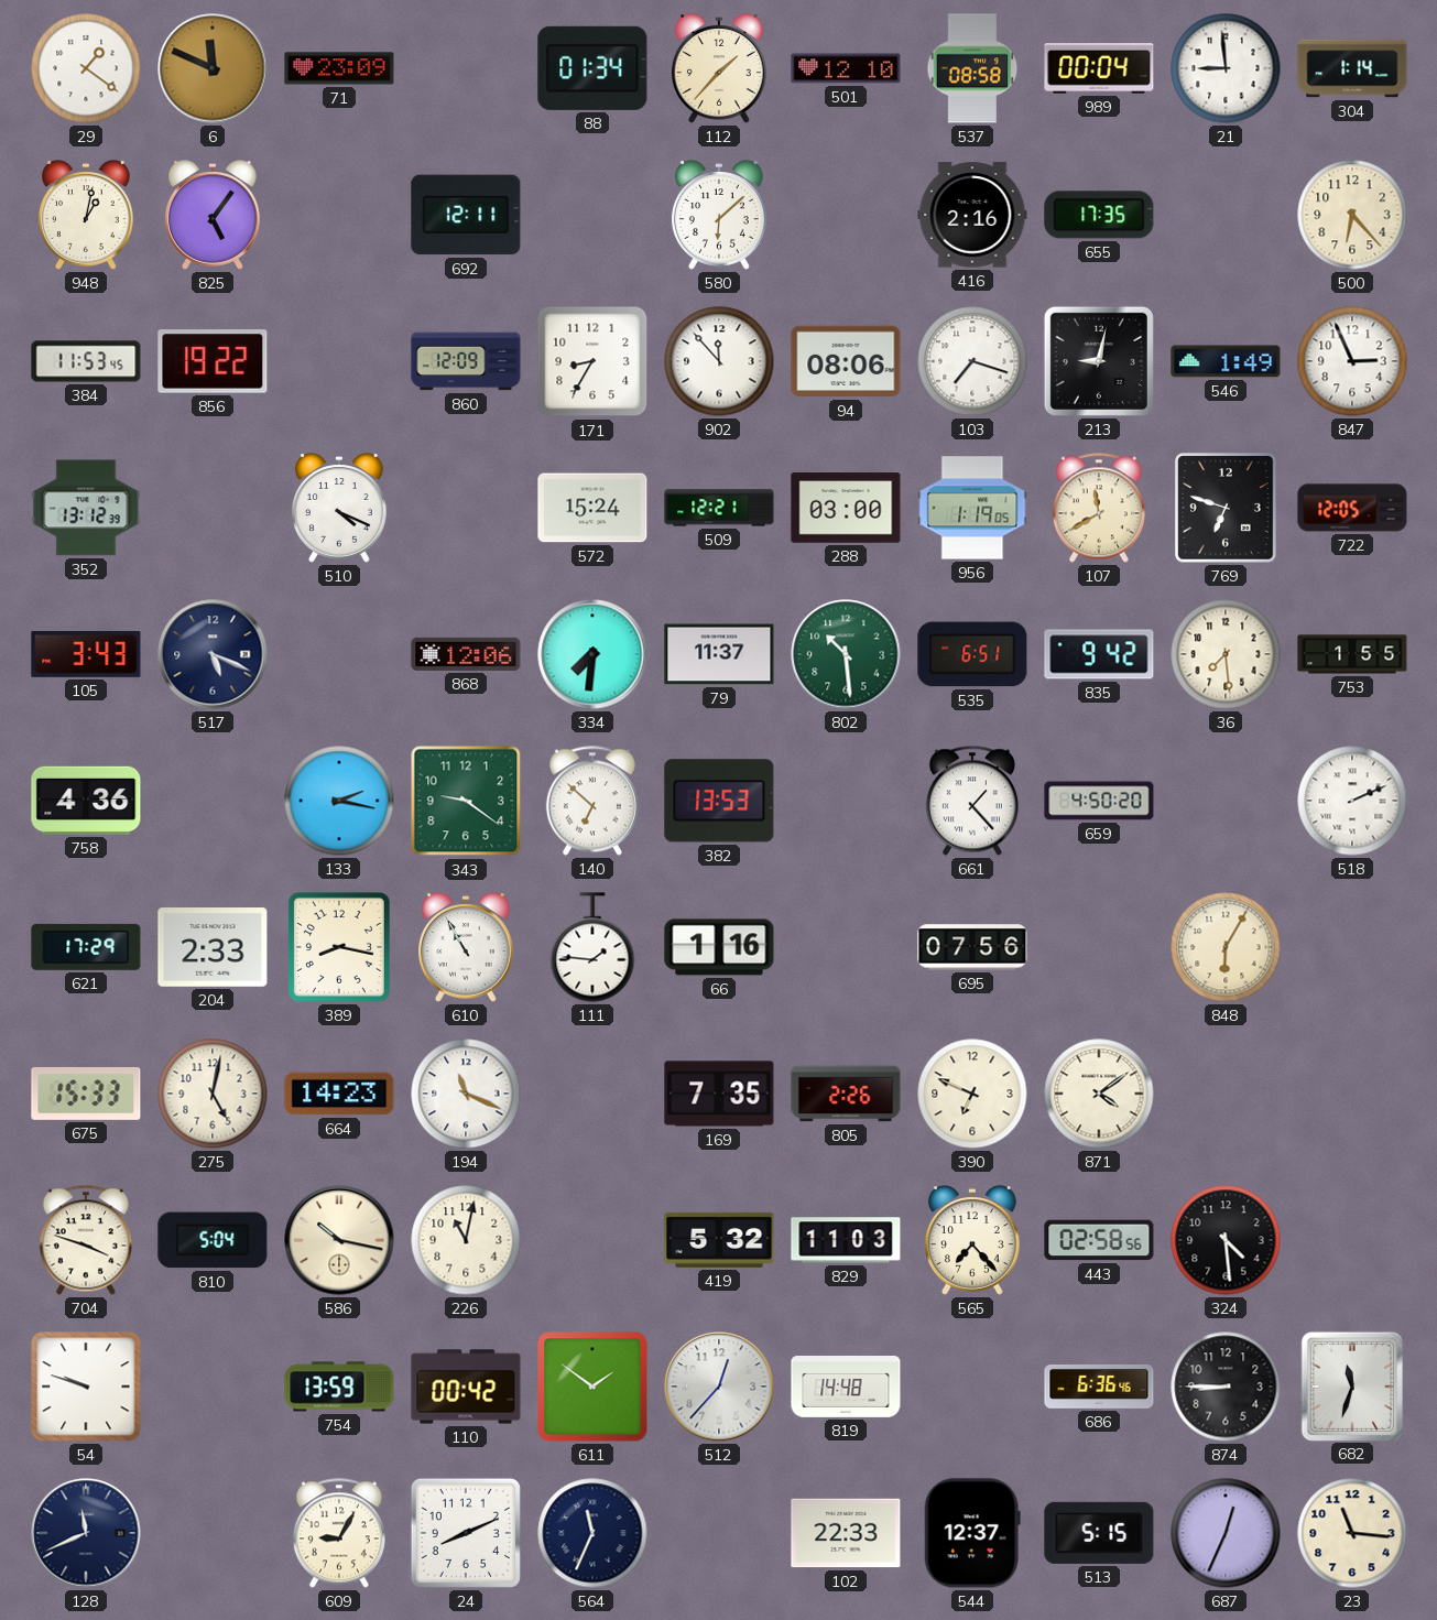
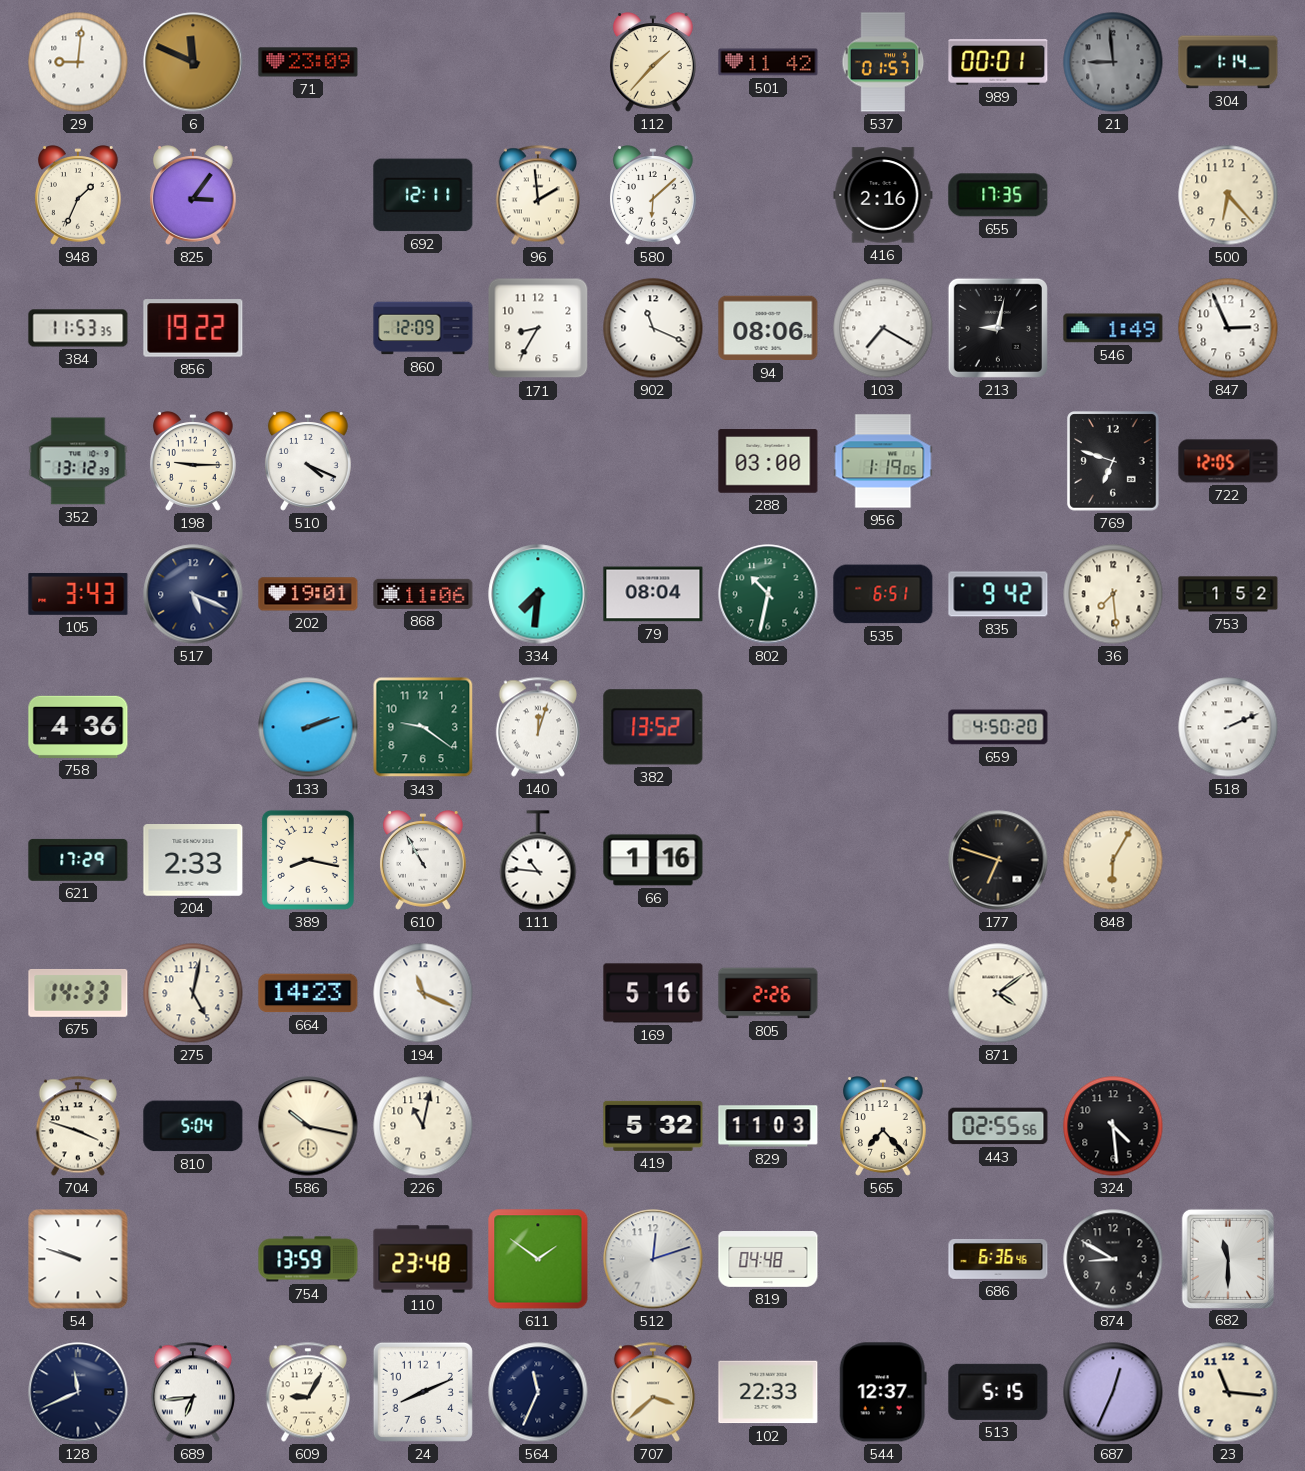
29: 1:21 -> 9:01
88: 01:34 -> none
501: 12:10 -> 11:42
537: 08:58 -> 01:57
989: 00:04 -> 00:01
21 dial: white -> grey
948: 1:02 -> 1:34
825: 5:06 -> 3:06
96: none -> 1:59
384: 11:53:45 -> 11:53:35
902: 11:53 -> 11:19
103: 7:18 -> 7:20
198: none -> 9:15
572: 15:24 -> none
509: 12:21 -> none
107: 11:40 -> none
202: none -> 19:01
868: 12:06 -> 11:06
79: 11:37 -> 08:04
802: 10:29 -> 10:32
753: 1:55 -> 1:52
133: 2:17 -> 2:12
140: 6:52 -> 12:03
382: 13:53 -> 13:52
661: 1:23 -> none
111: 1:46 -> 10:46
695: 07:56 -> none
177: none -> 6:48
675: 15:33 -> 14:33
169: 7:35 -> 5:16
390: 6:49 -> none
443: 02:58 -> 02:55
110: 00:42 -> 23:48
512: 12:37 -> 12:12
819: 14:48 -> 04:48
874: 8:45 -> 8:50
682: 11:33 -> 11:30
689: none -> 6:44
707: none -> 3:38
